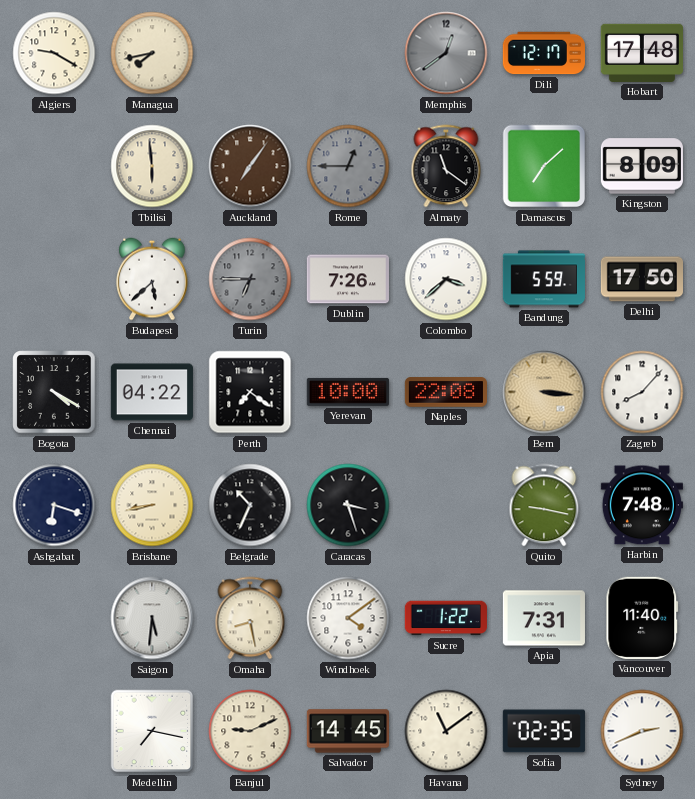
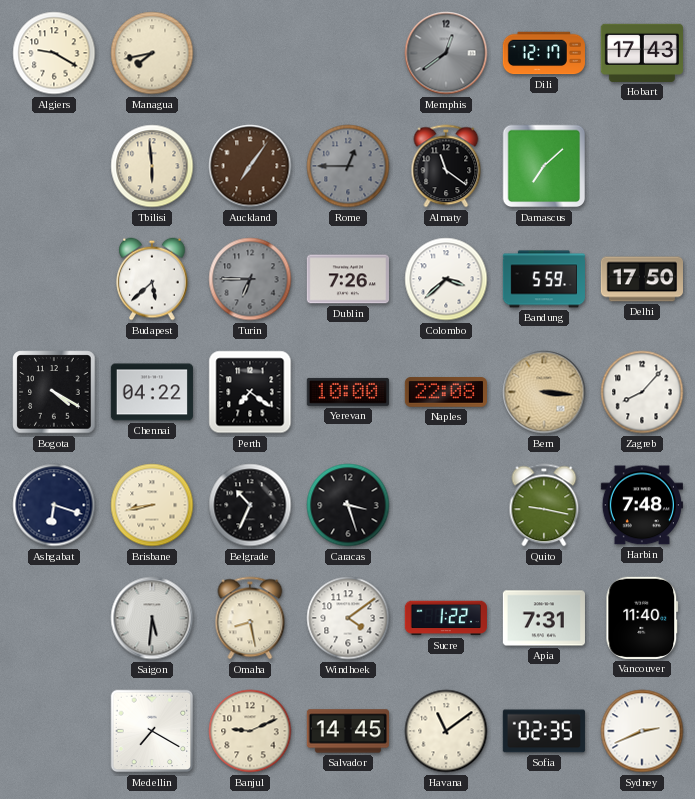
Hobart: 17:48 -> 17:43
Kingston: 8:09 -> none
Medellin: 7:17 -> 7:20
